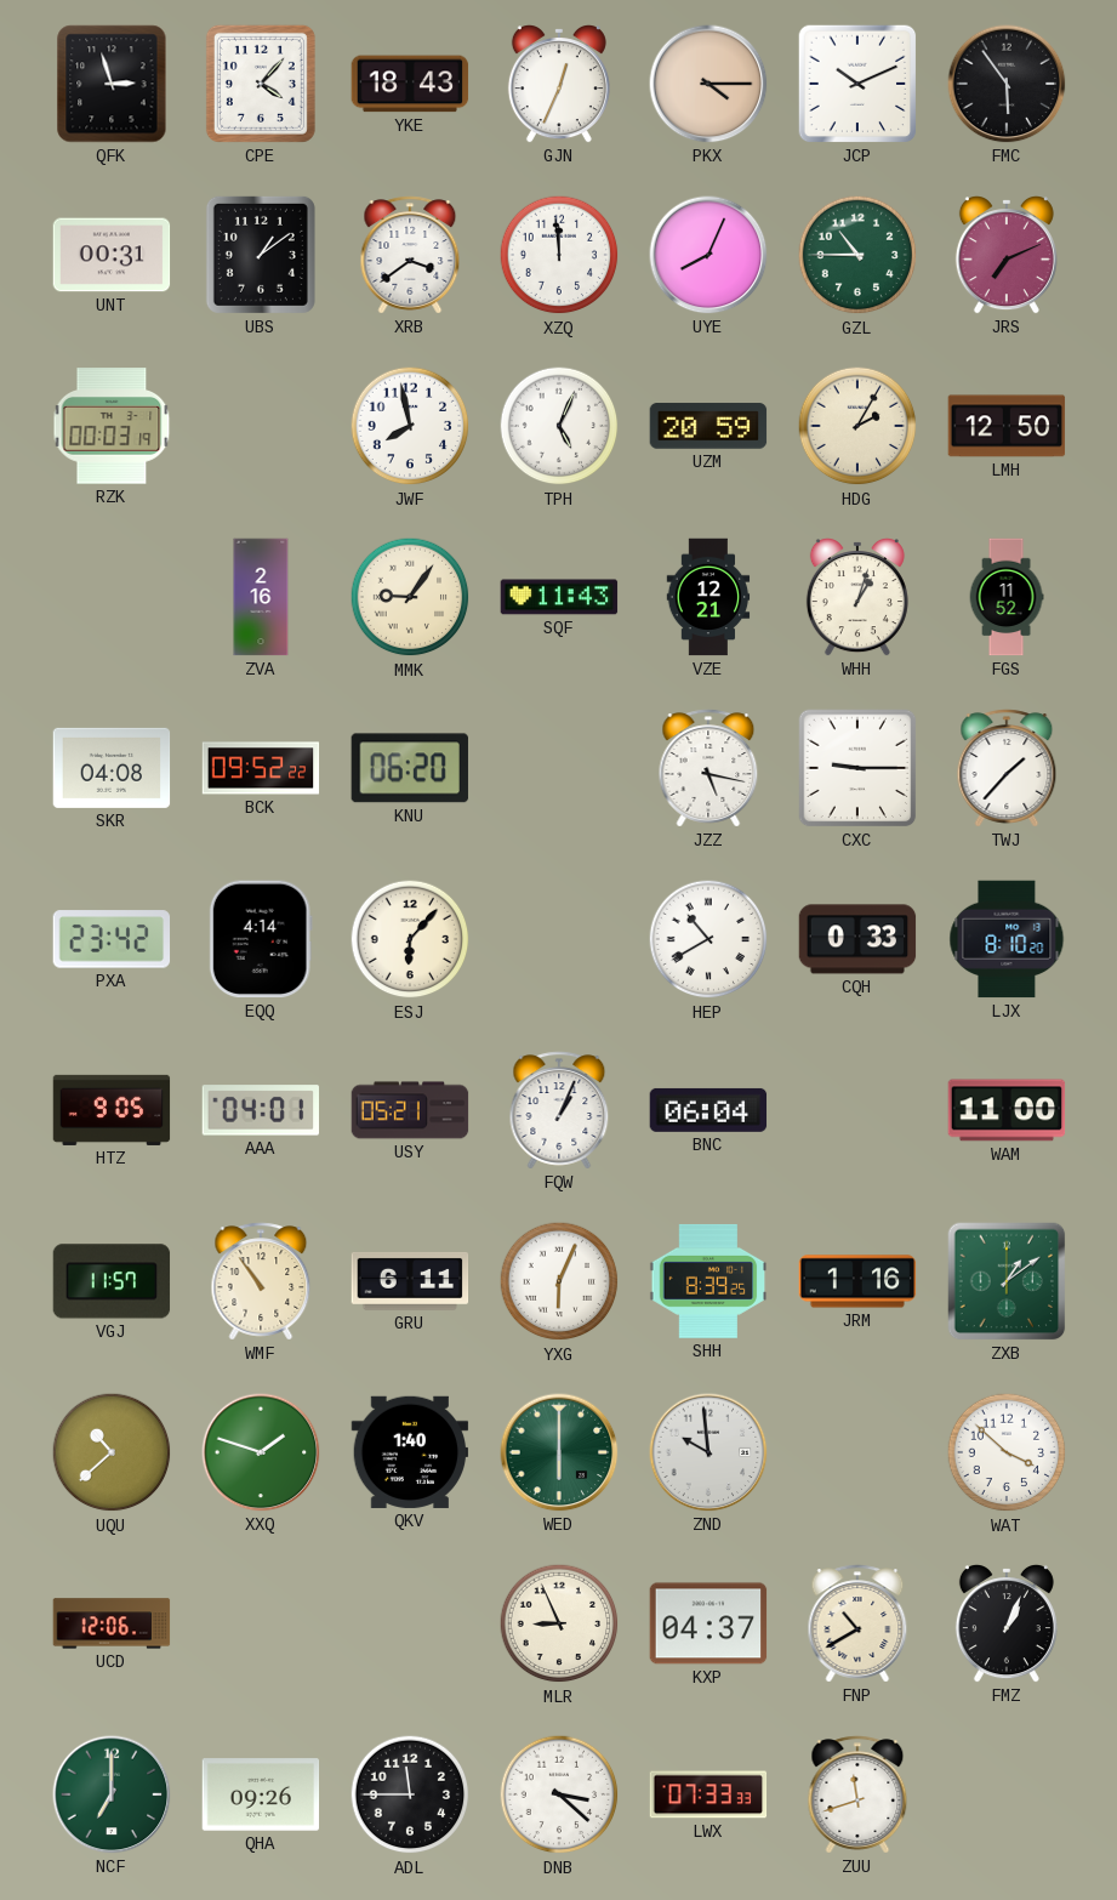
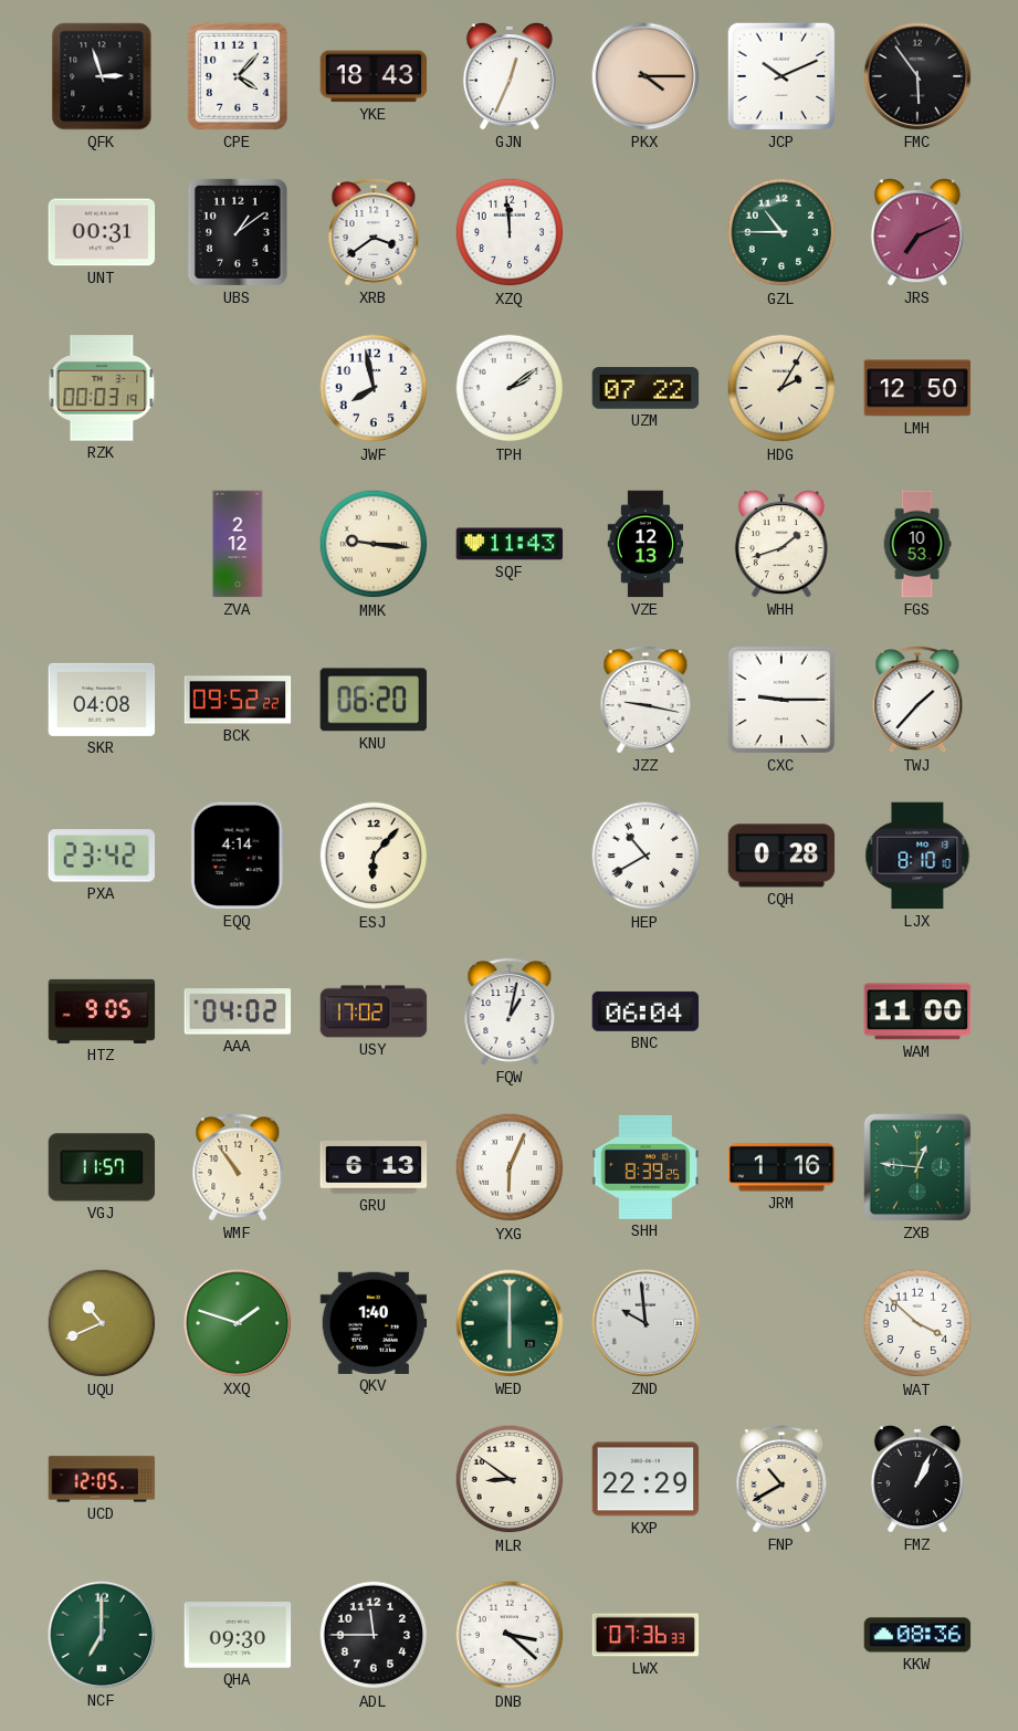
UYE: 8:04 -> none
TPH: 5:04 -> 2:09
UZM: 20:59 -> 07:22
ZVA: 2:16 -> 2:12
MMK: 9:06 -> 9:16
VZE: 12:21 -> 12:13
WHH: 1:03 -> 1:42
FGS: 11:52 -> 10:53
JZZ: 5:17 -> 9:17
CQH: 0:33 -> 0:28
LJX: 8:10:20 -> 8:10:10
AAA: 04:01 -> 04:02
USY: 05:21 -> 17:02
FQW: 1:04 -> 1:02
GRU: 6:11 -> 6:13
ZXB: 1:09 -> 12:46
UQU: 10:38 -> 10:41
UCD: 12:06 -> 12:05
MLR: 8:56 -> 8:51
KXP: 04:37 -> 22:29
QHA: 09:26 -> 09:30
LWX: 07:33 -> 07:36
ZUU: 11:42 -> none
KKW: none -> 08:36
